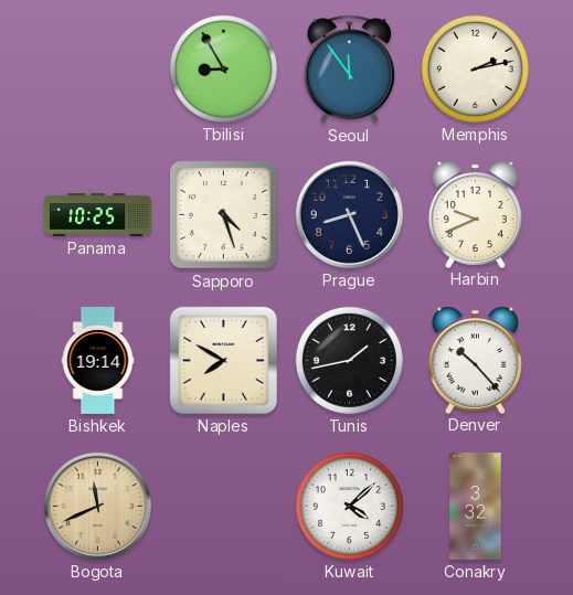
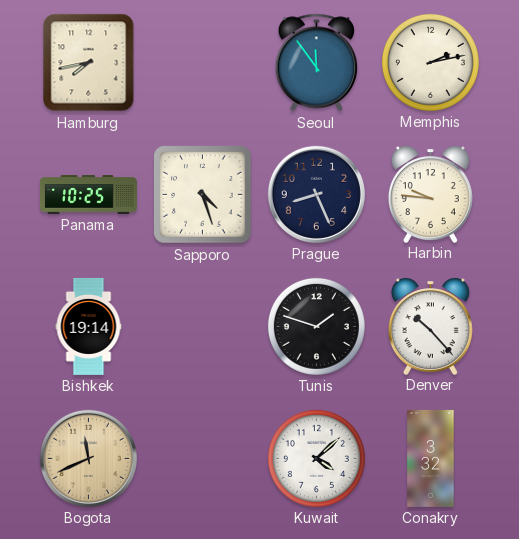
Hamburg: none -> 7:43
Tbilisi: 8:55 -> none
Harbin: 9:41 -> 9:46
Naples: 7:50 -> none
Tunis: 1:43 -> 1:48
